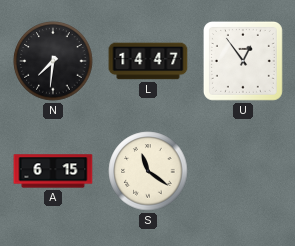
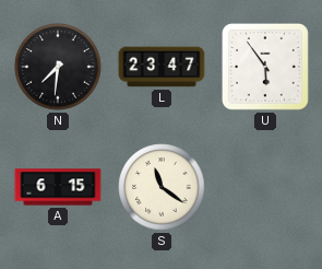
L: 14:47 -> 23:47
U: 12:54 -> 5:54
